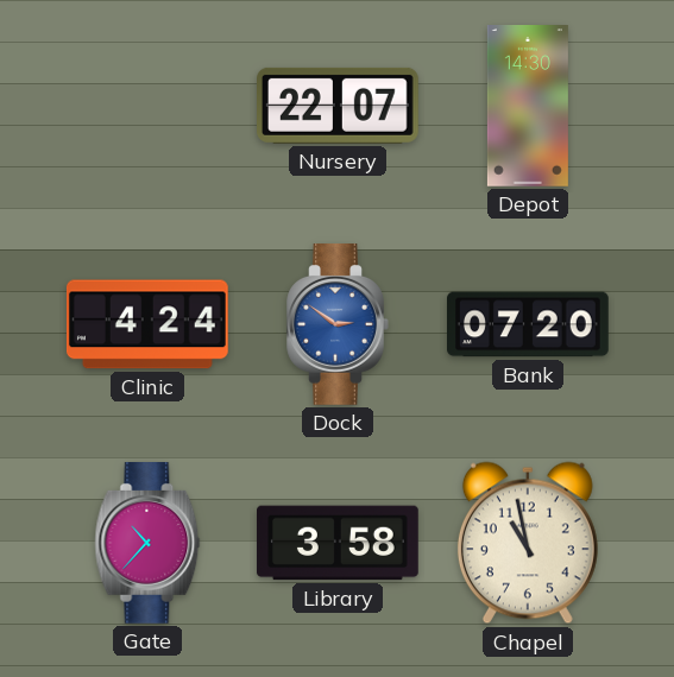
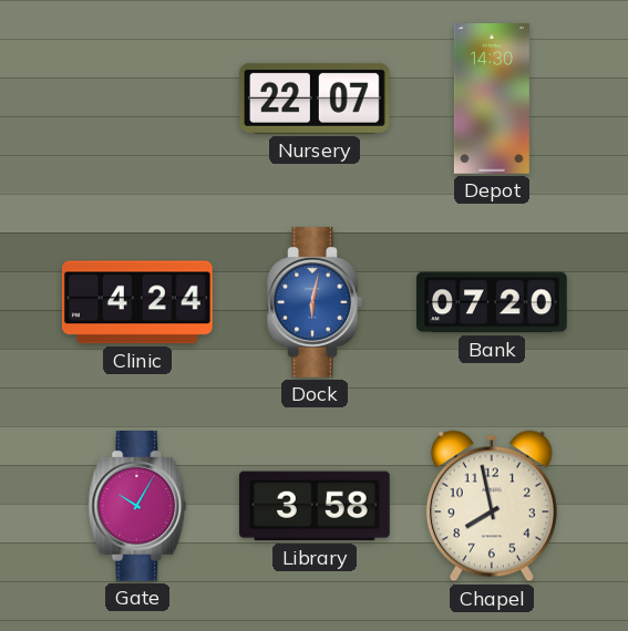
Dock: 2:51 -> 6:02
Gate: 10:37 -> 10:05
Chapel: 10:58 -> 7:58
